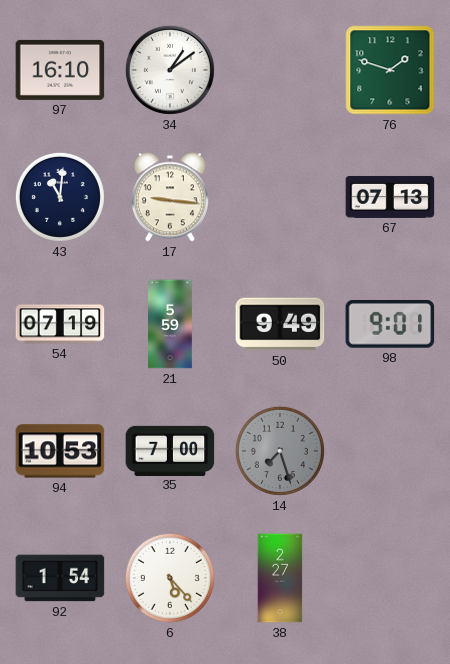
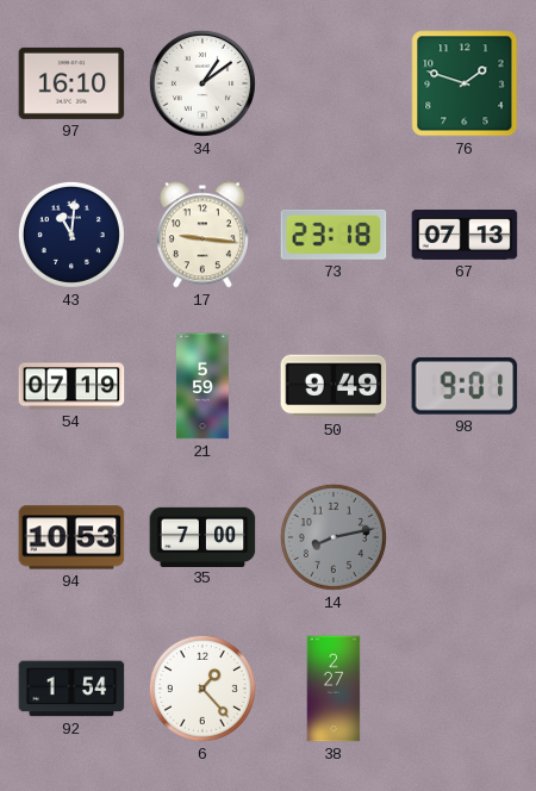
73: none -> 23:18
14: 7:27 -> 8:13
6: 5:23 -> 1:23
